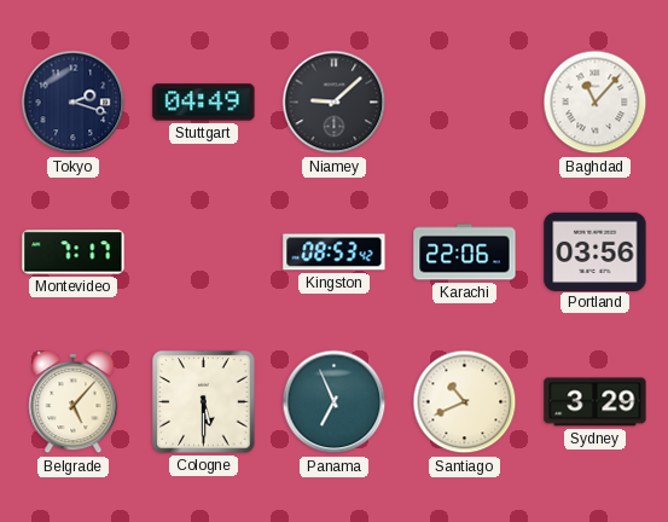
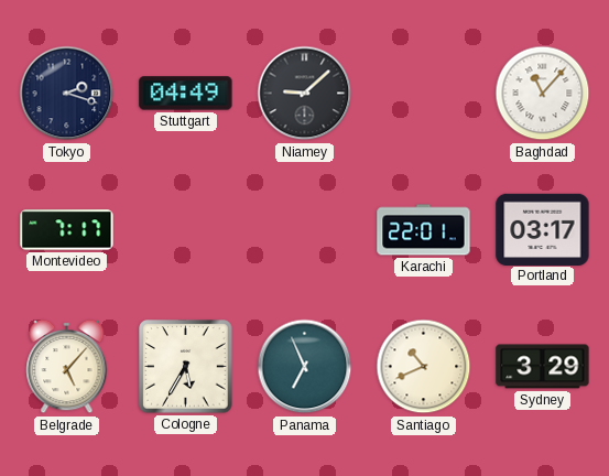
Kingston: 08:53 -> none
Karachi: 22:06 -> 22:01
Portland: 03:56 -> 03:17
Cologne: 5:30 -> 5:35
